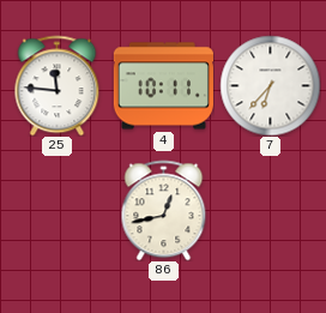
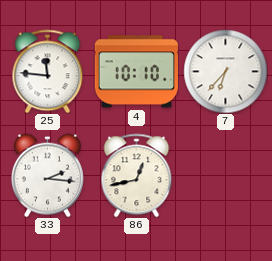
4: 10:11 -> 10:10
33: none -> 2:16
